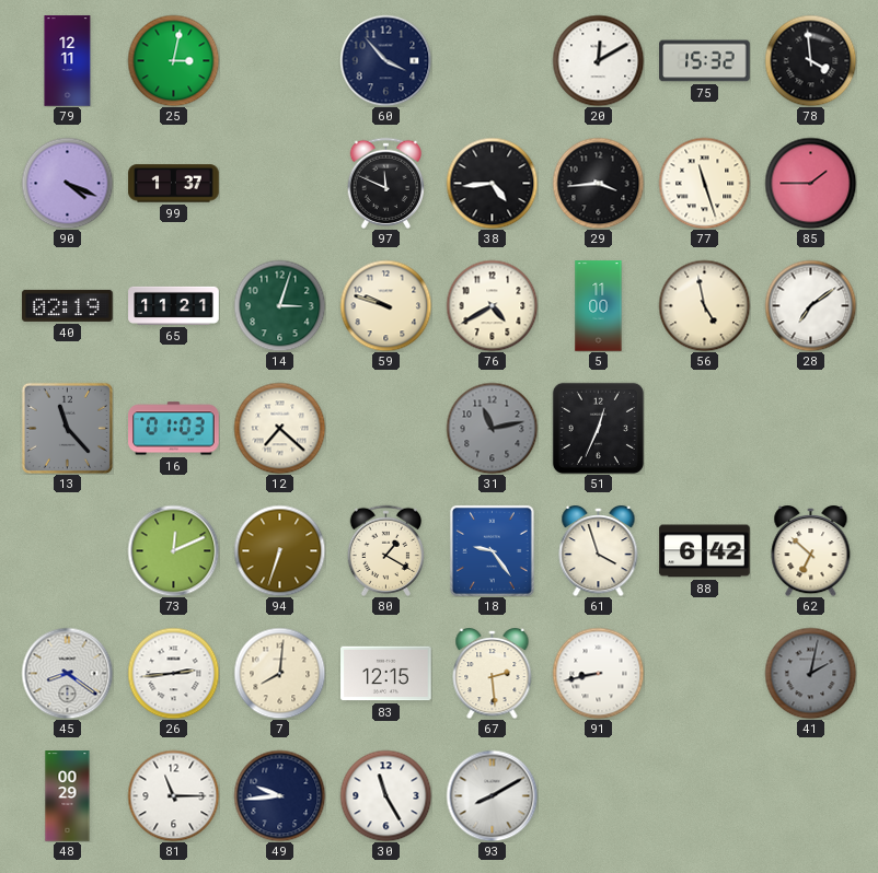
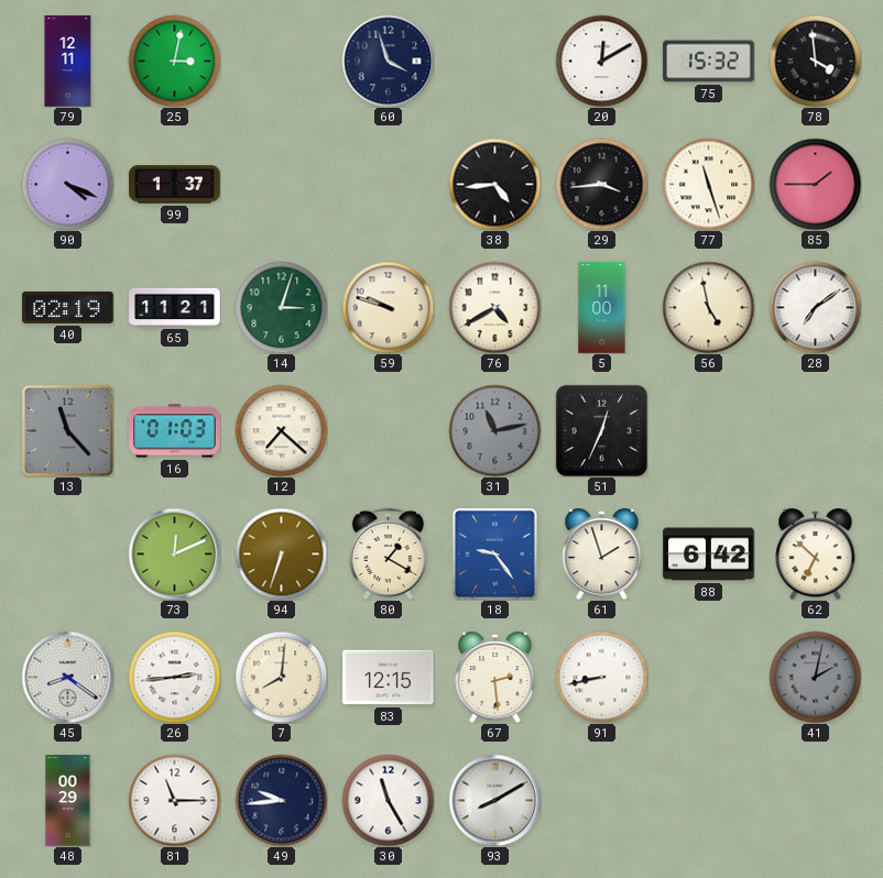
60: 3:53 -> 3:57
97: 11:49 -> none
61: 3:57 -> 1:57
